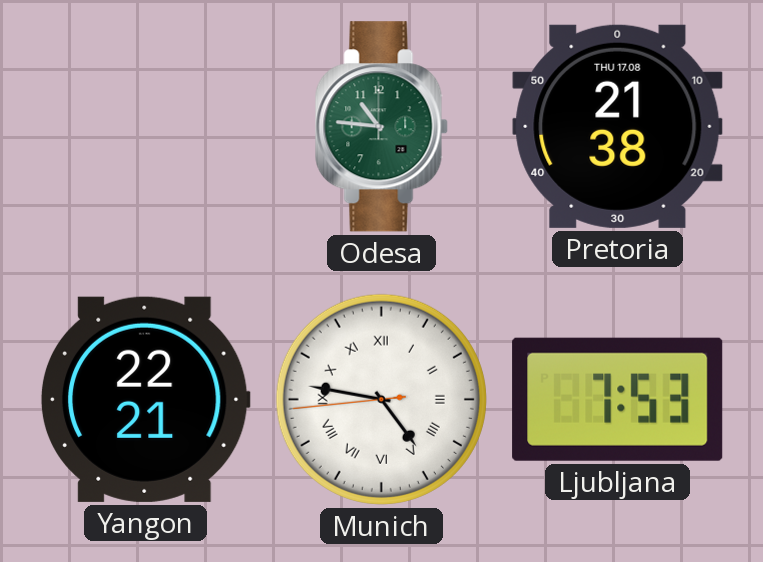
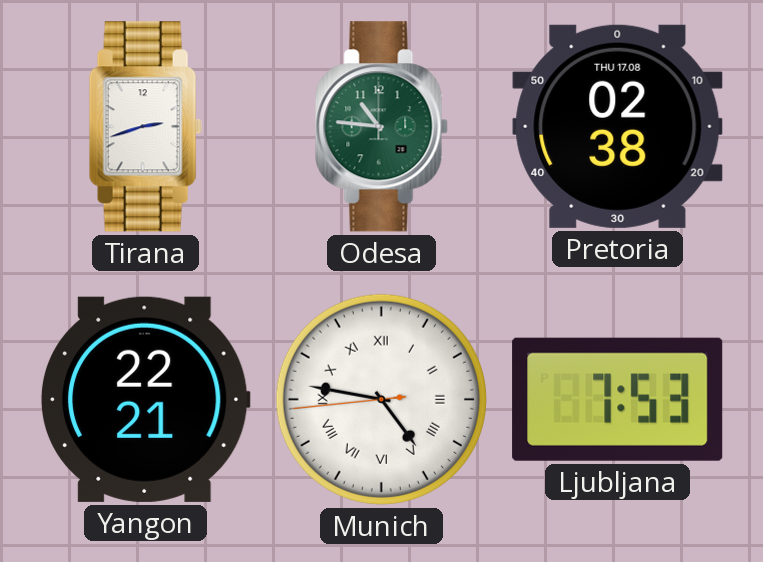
Tirana: none -> 2:42
Pretoria: 21:38 -> 02:38
